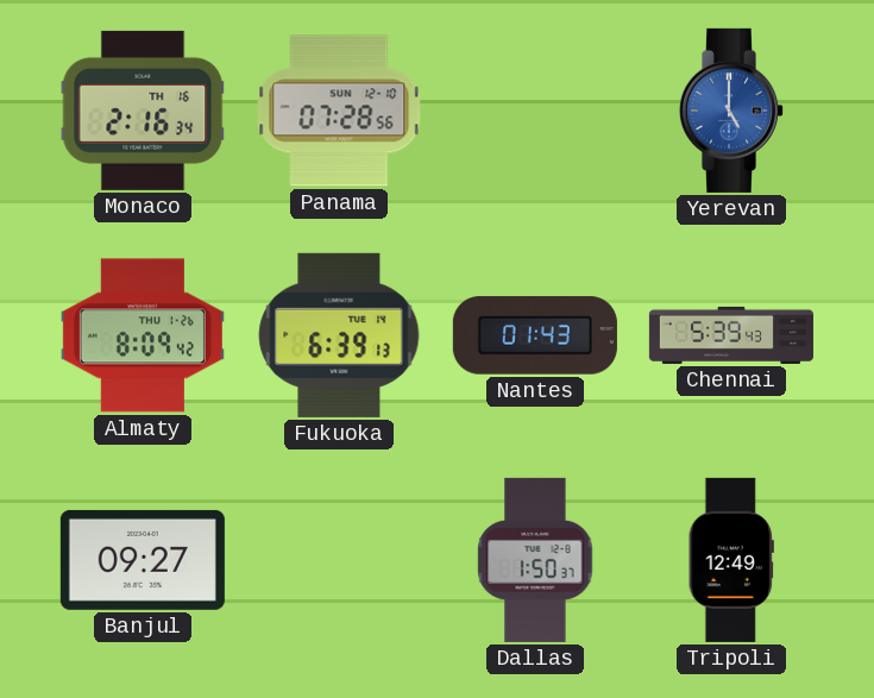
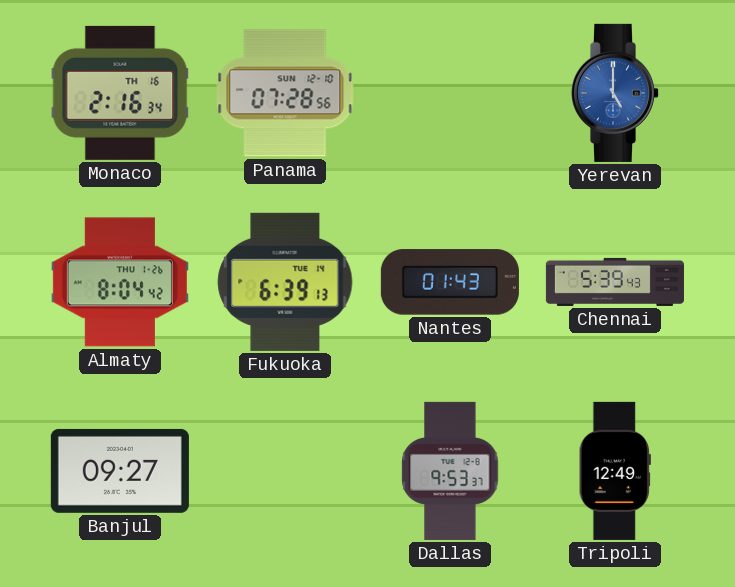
Almaty: 8:09 -> 8:04
Dallas: 1:50 -> 9:53
